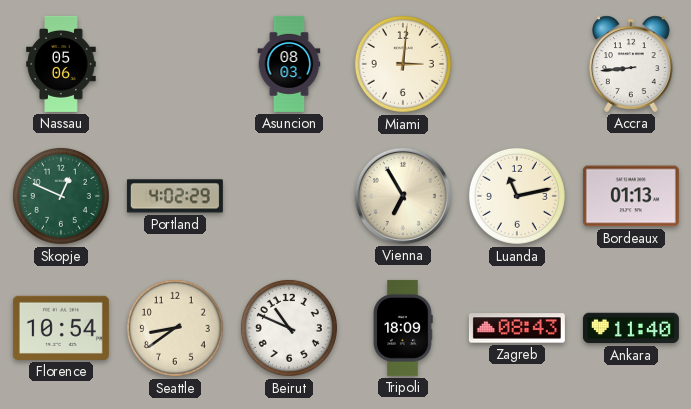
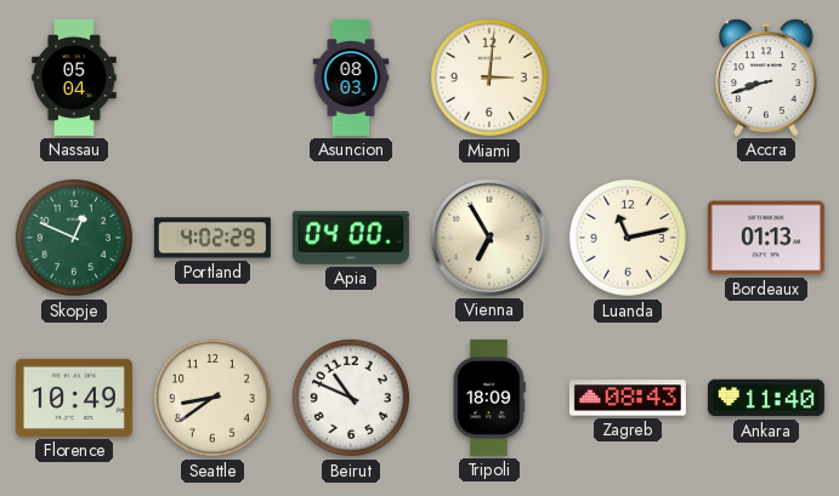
Nassau: 05:06 -> 05:04
Accra: 8:44 -> 8:42
Apia: none -> 04:00
Florence: 10:54 -> 10:49
